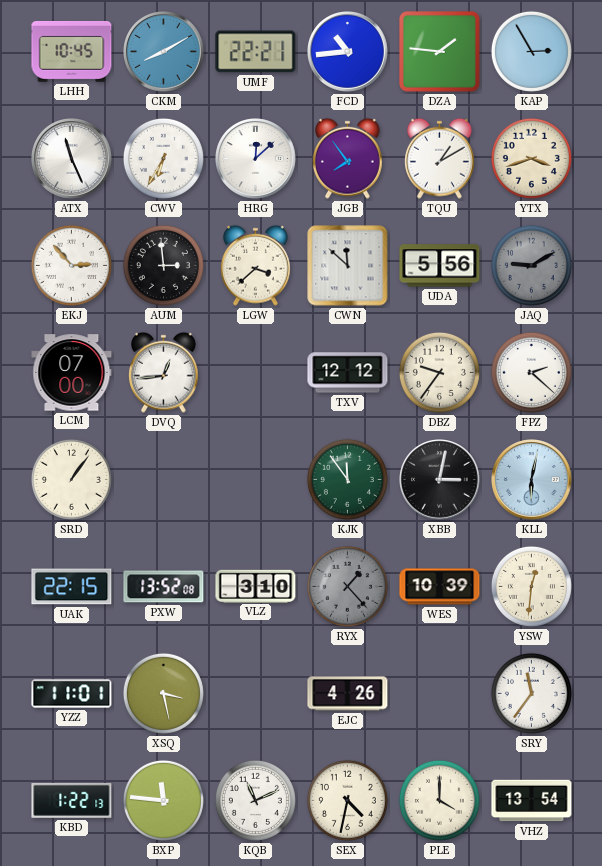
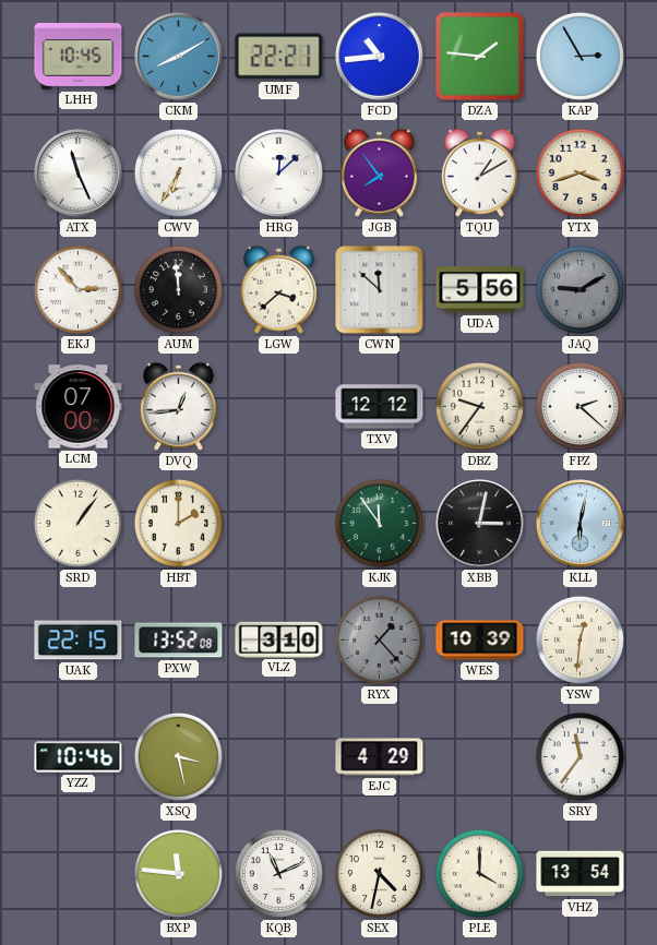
AUM: 2:59 -> 11:59
HBT: none -> 2:00
YZZ: 11:01 -> 10:46
EJC: 4:26 -> 4:29
KBD: 1:22 -> none
